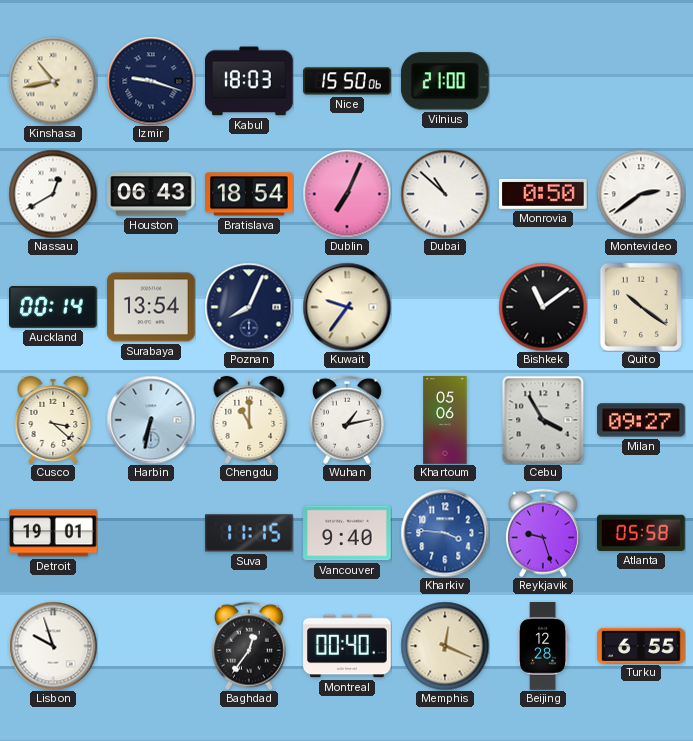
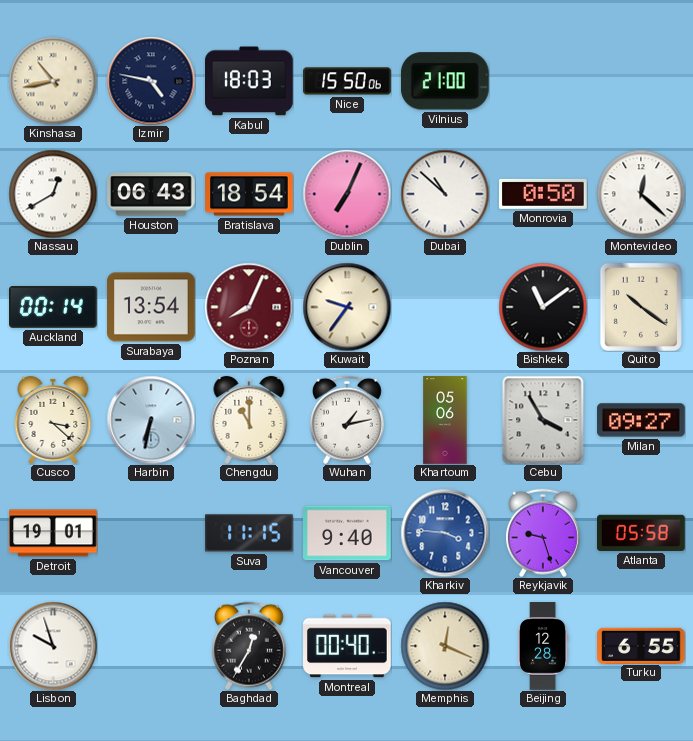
Izmir: 9:18 -> 4:47
Montevideo: 2:39 -> 12:22
Poznan dial: navy -> burgundy
Baghdad: 12:36 -> 12:35
